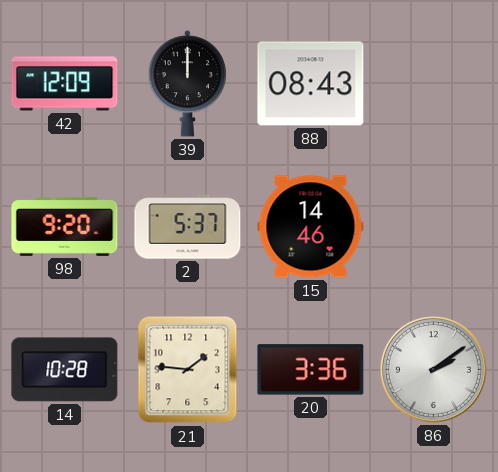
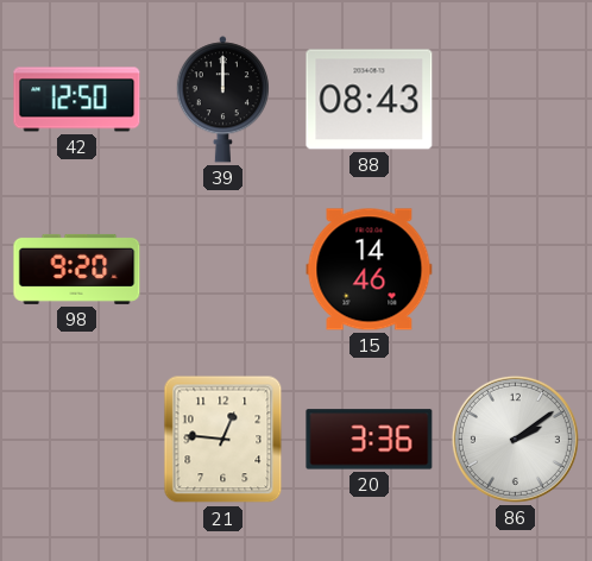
42: 12:09 -> 12:50
2: 5:37 -> none
14: 10:28 -> none
21: 1:46 -> 12:46
